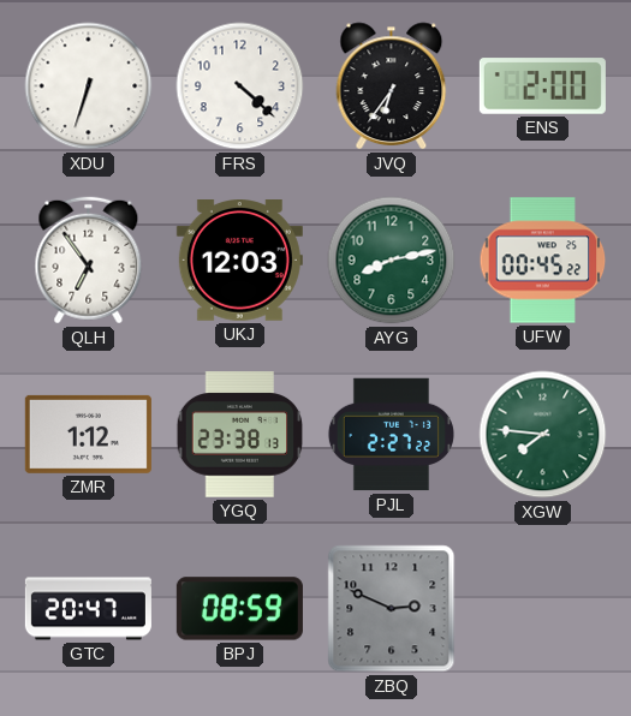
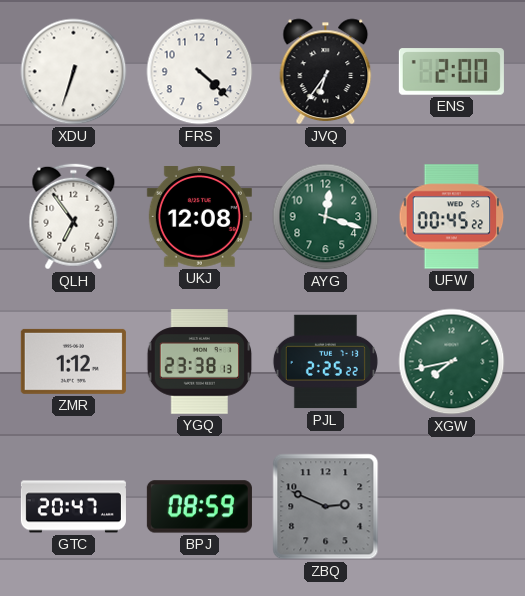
UKJ: 12:03 -> 12:08
AYG: 8:13 -> 12:18
PJL: 2:27 -> 2:25
XGW: 7:46 -> 7:43
